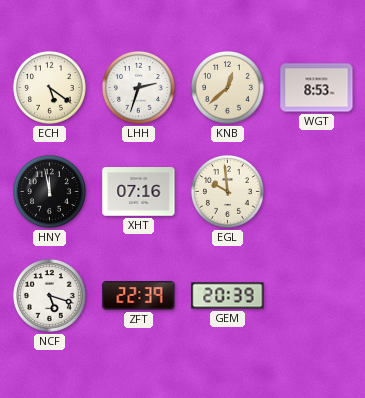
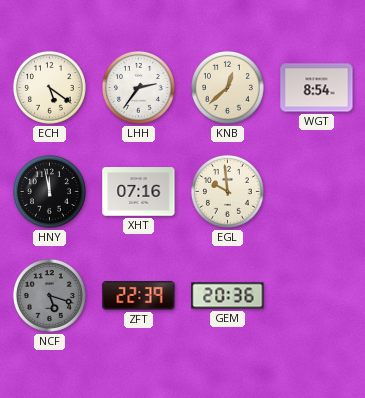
LHH: 2:33 -> 2:36
WGT: 8:53 -> 8:54
NCF dial: white -> grey
GEM: 20:39 -> 20:36
